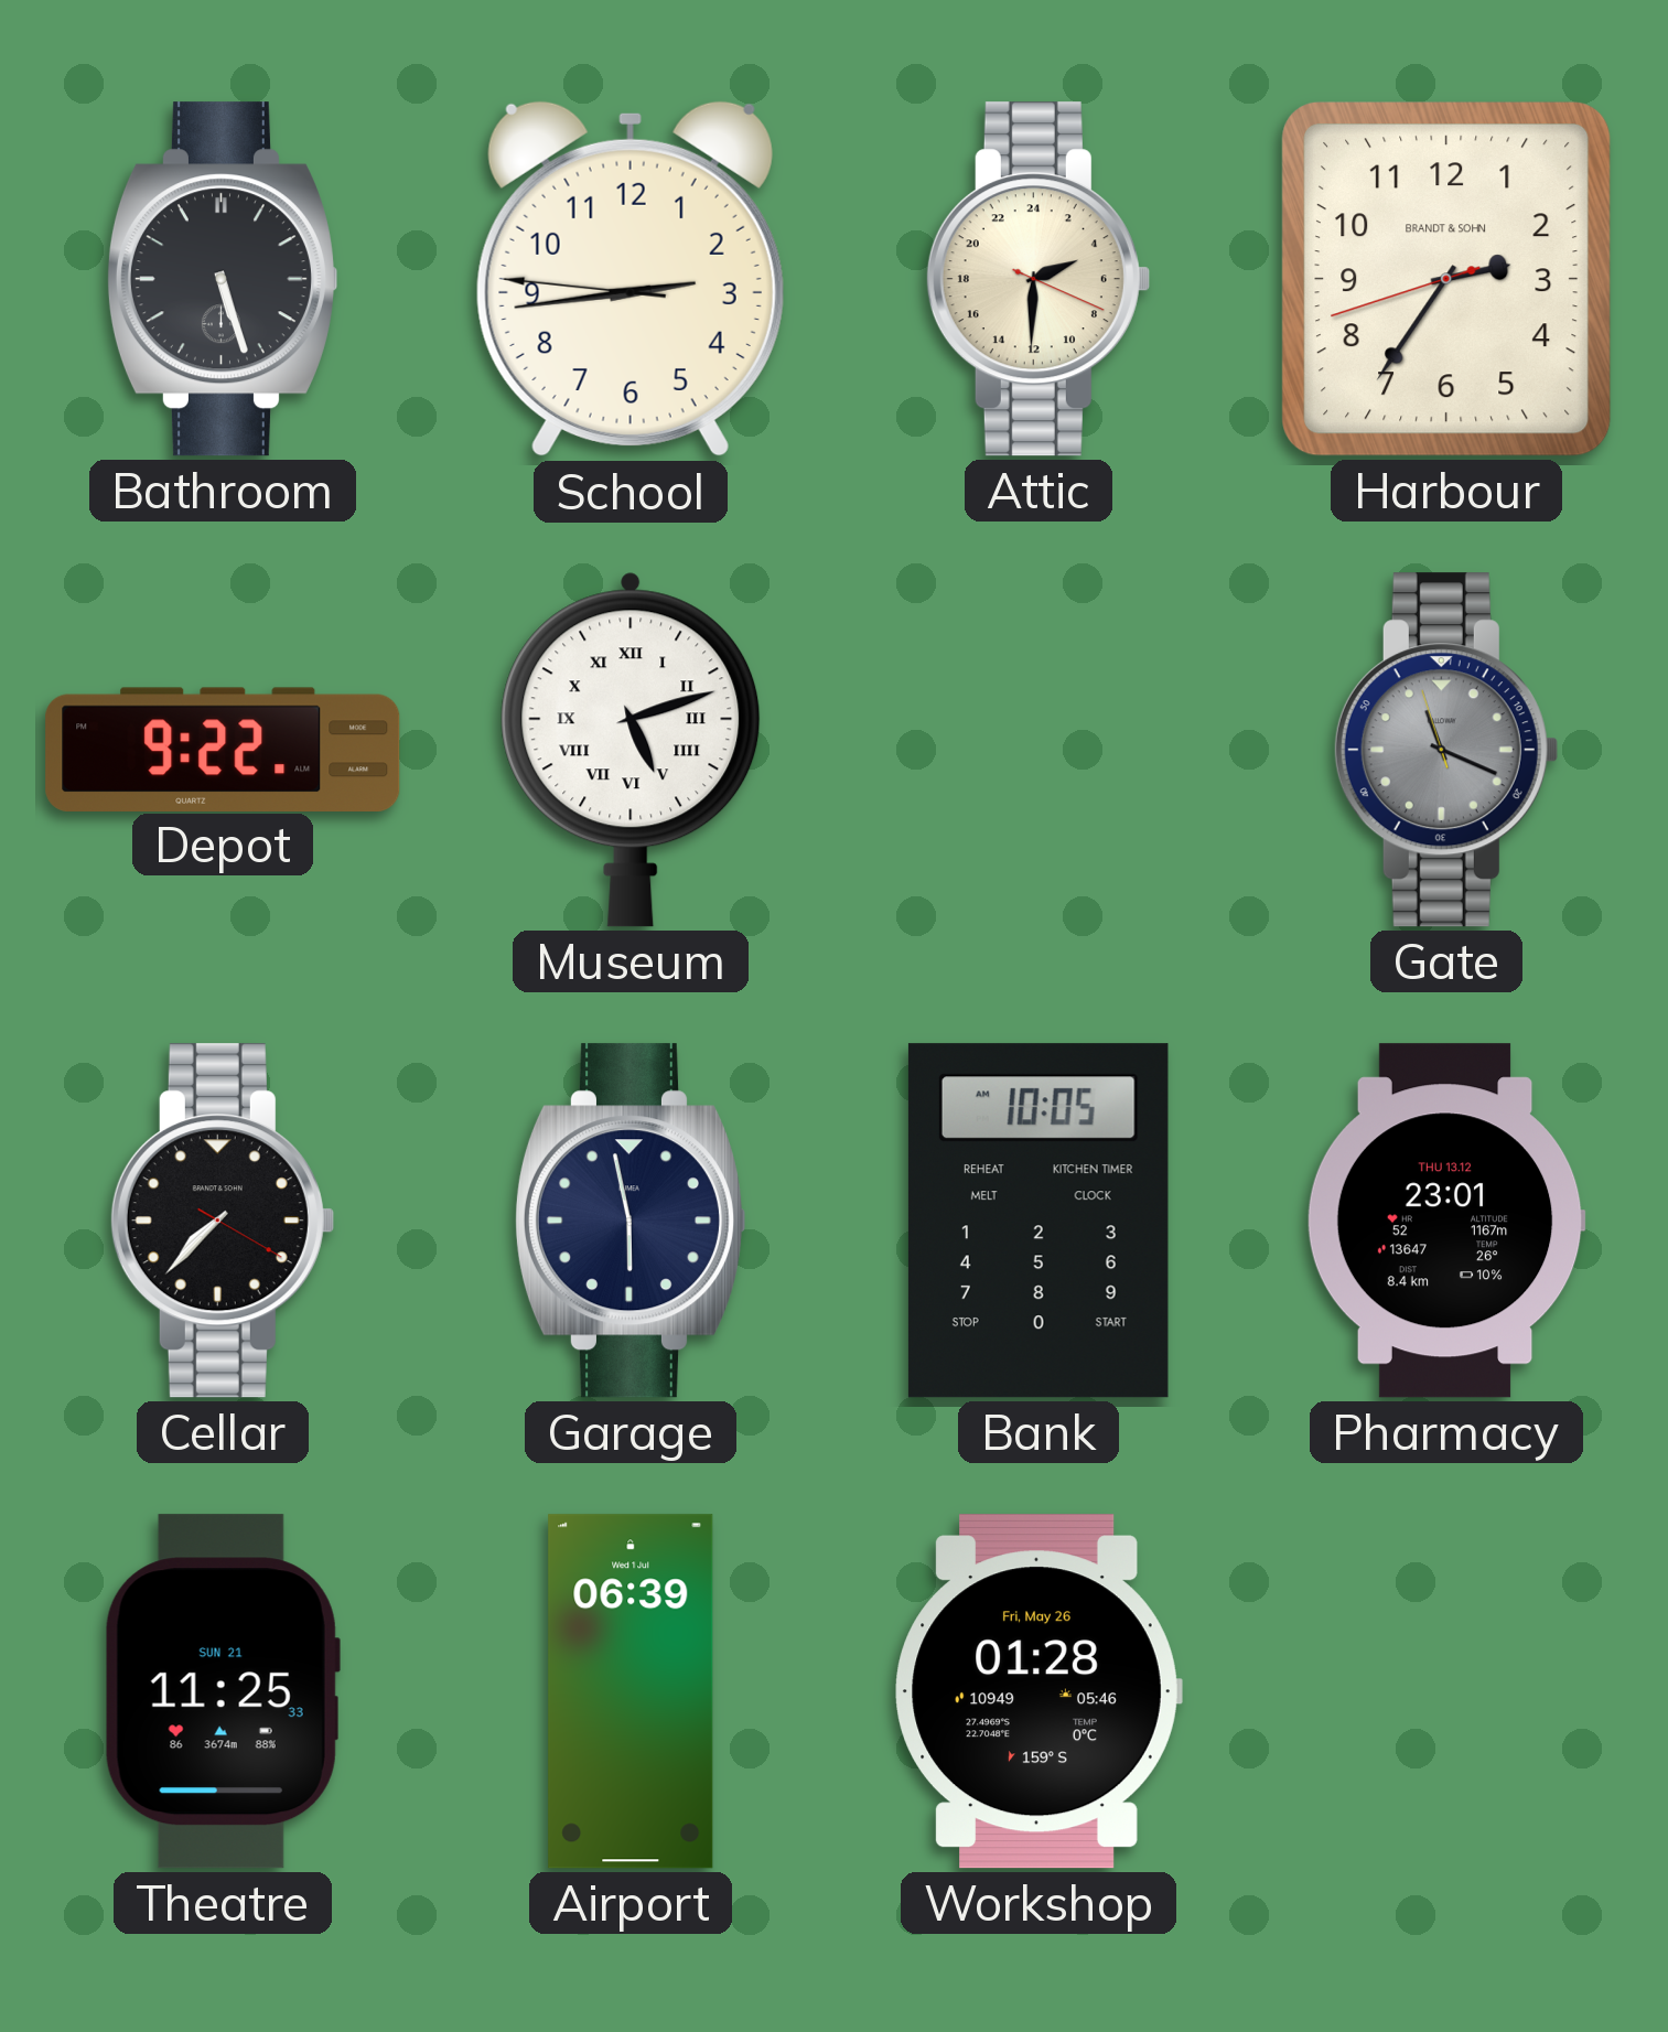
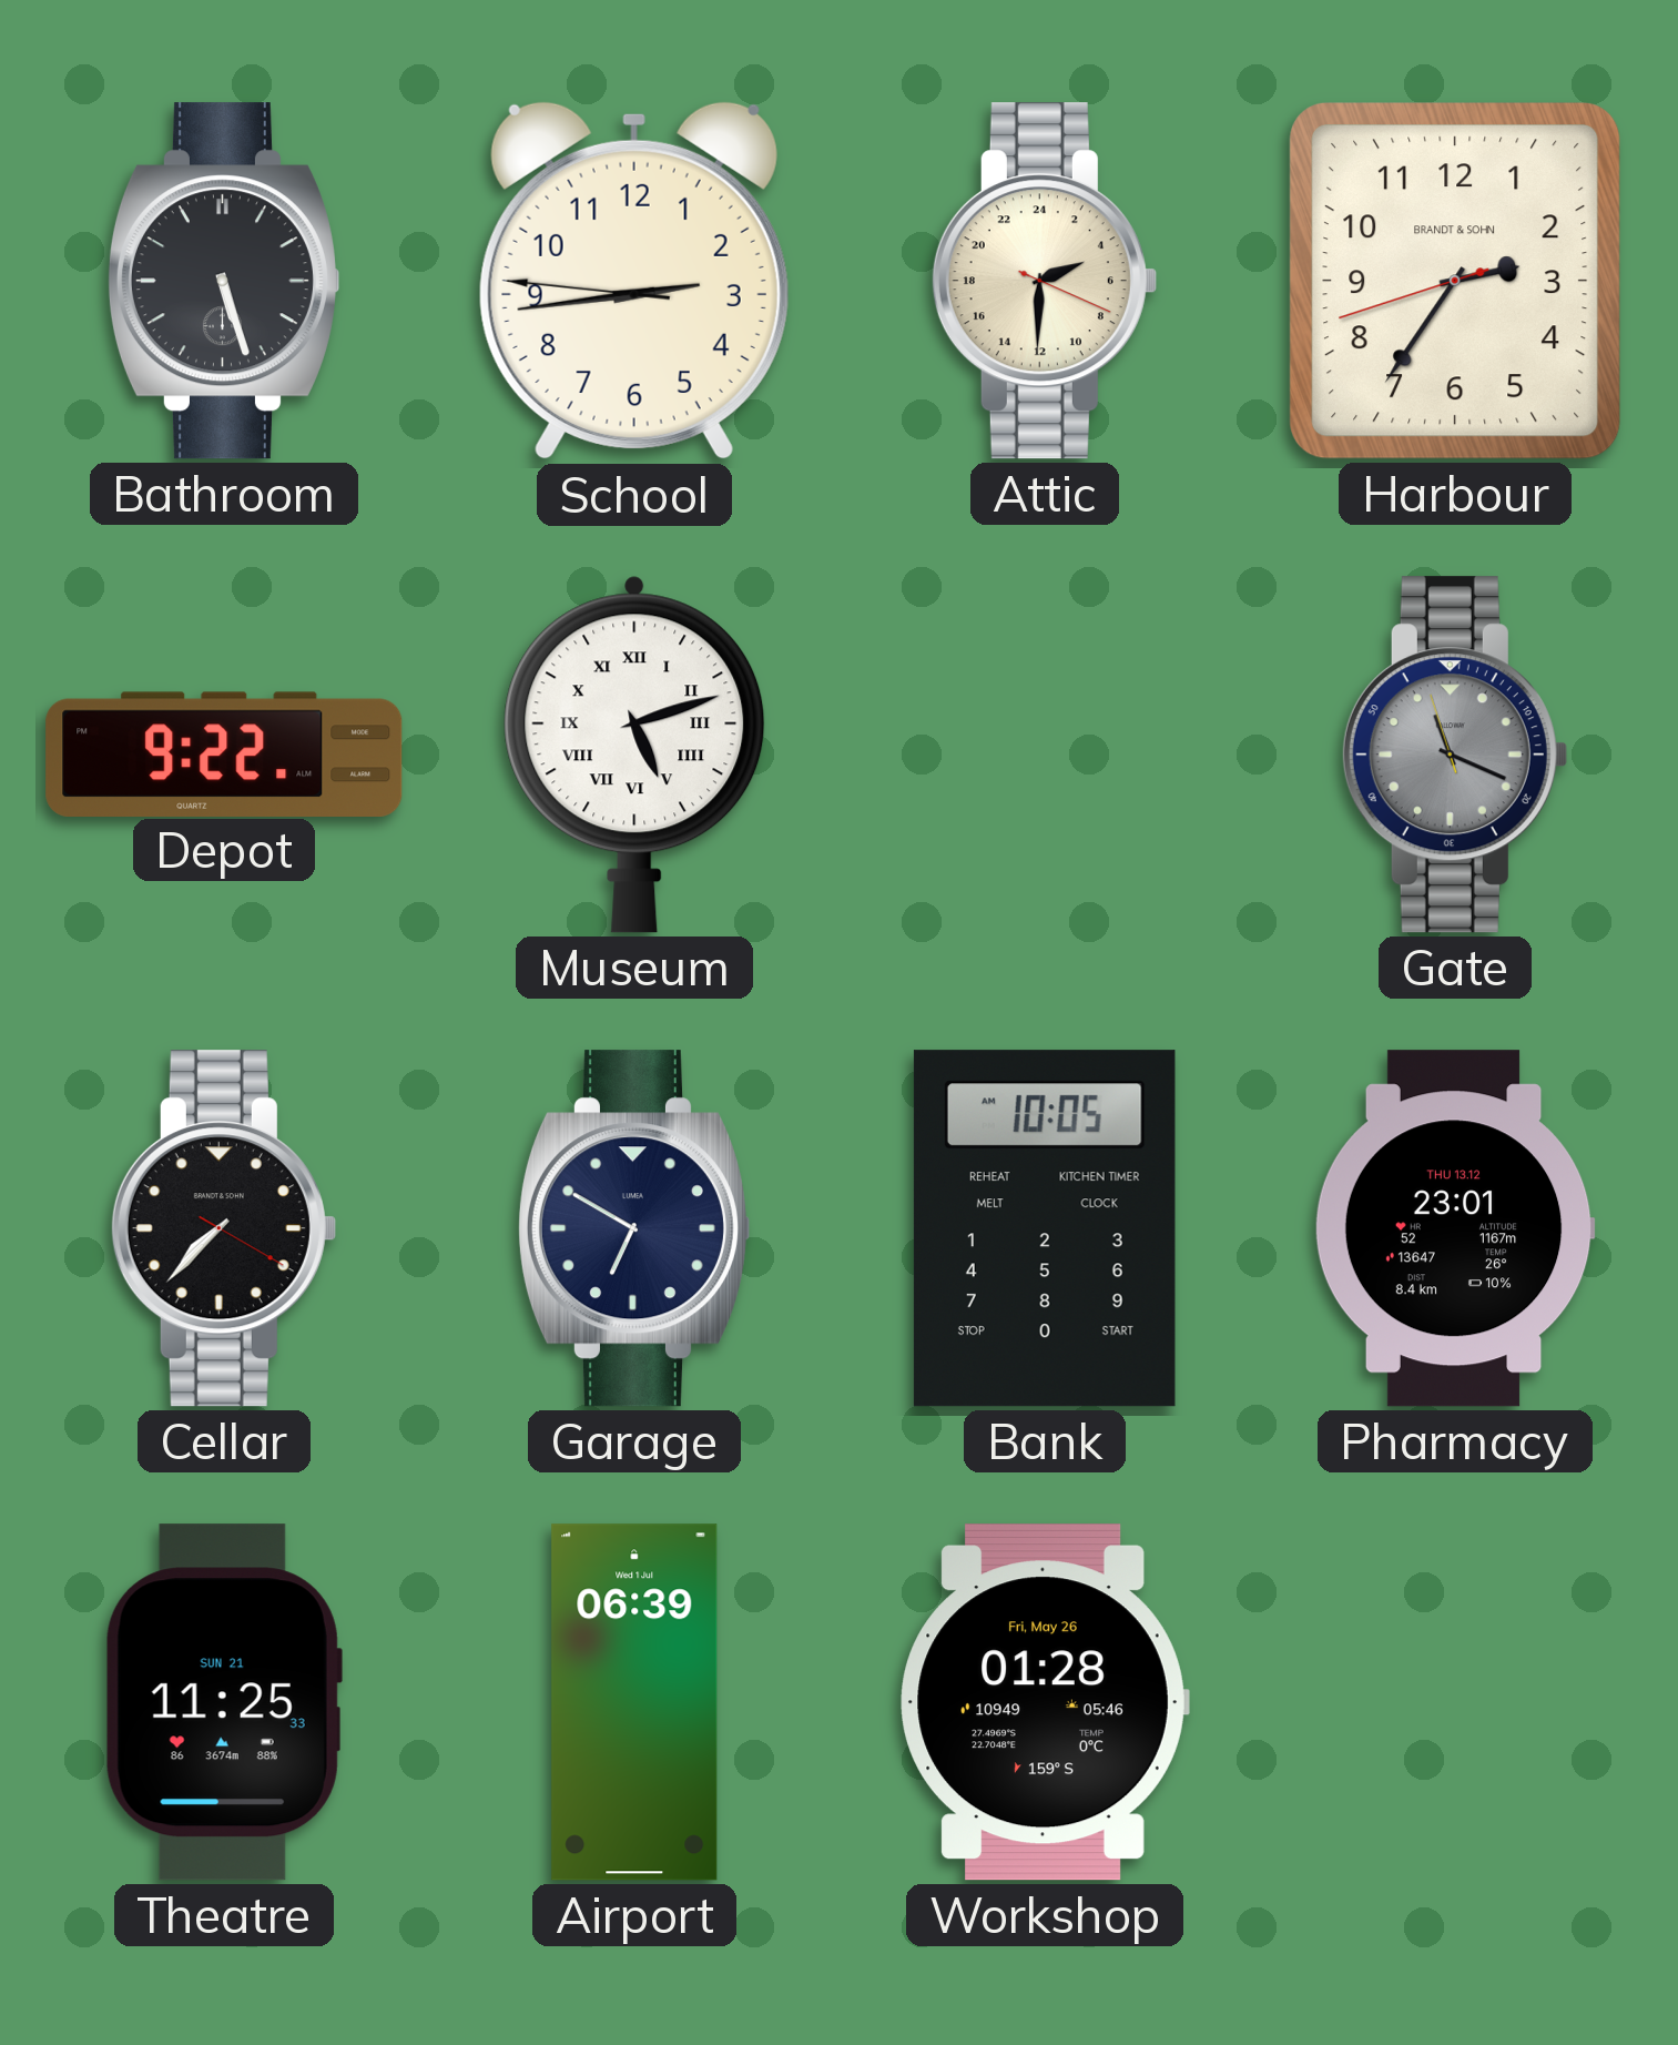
Garage: 5:58 -> 6:50
